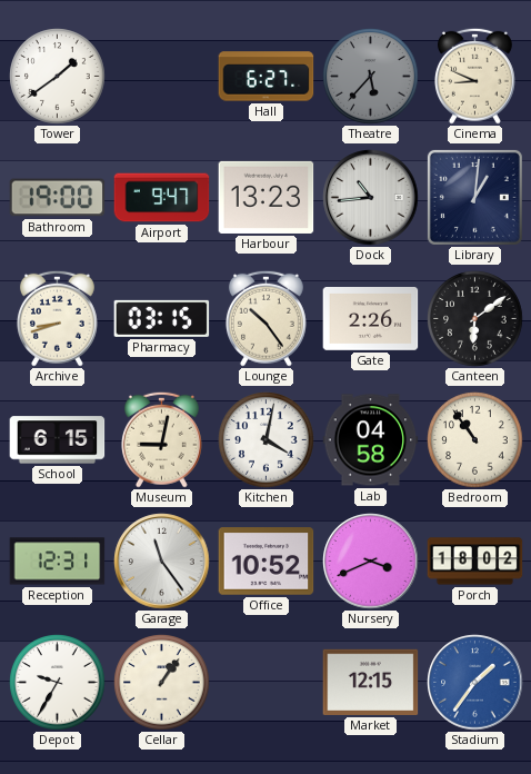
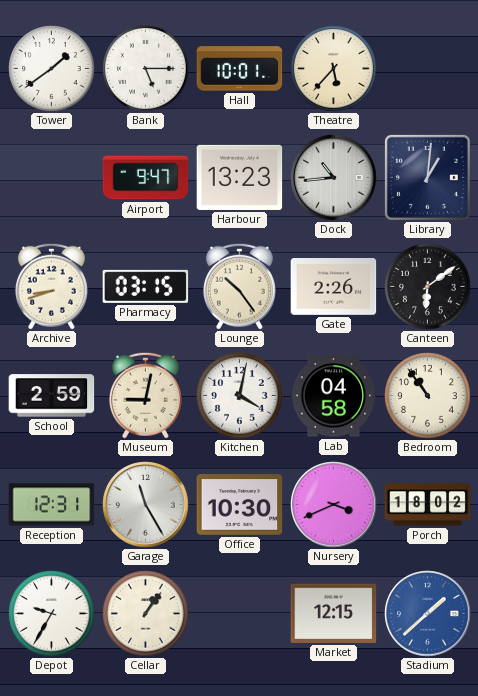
Bank: none -> 5:15
Hall: 6:27 -> 10:01
Theatre dial: grey -> cream
Cinema: 8:49 -> none
Bathroom: 19:00 -> none
School: 6:15 -> 2:59
Garage: 11:24 -> 11:25
Office: 10:52 -> 10:30
Stadium: 1:36 -> 1:38
